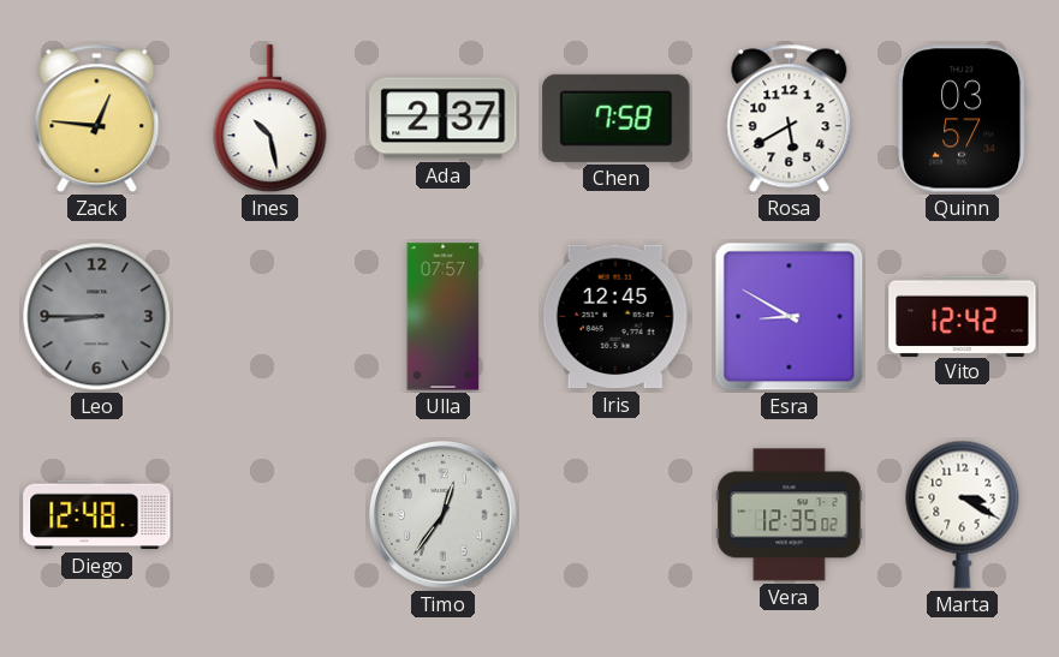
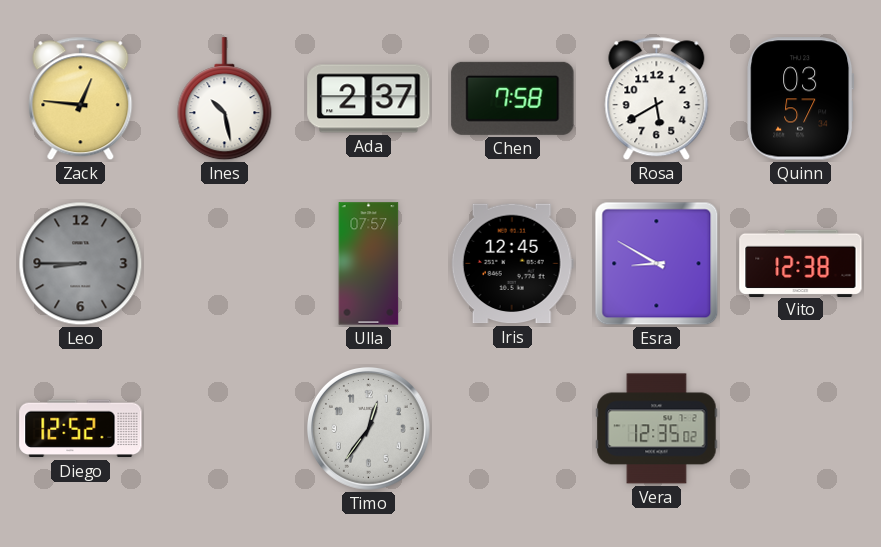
Vito: 12:42 -> 12:38
Diego: 12:48 -> 12:52
Marta: 3:20 -> none
